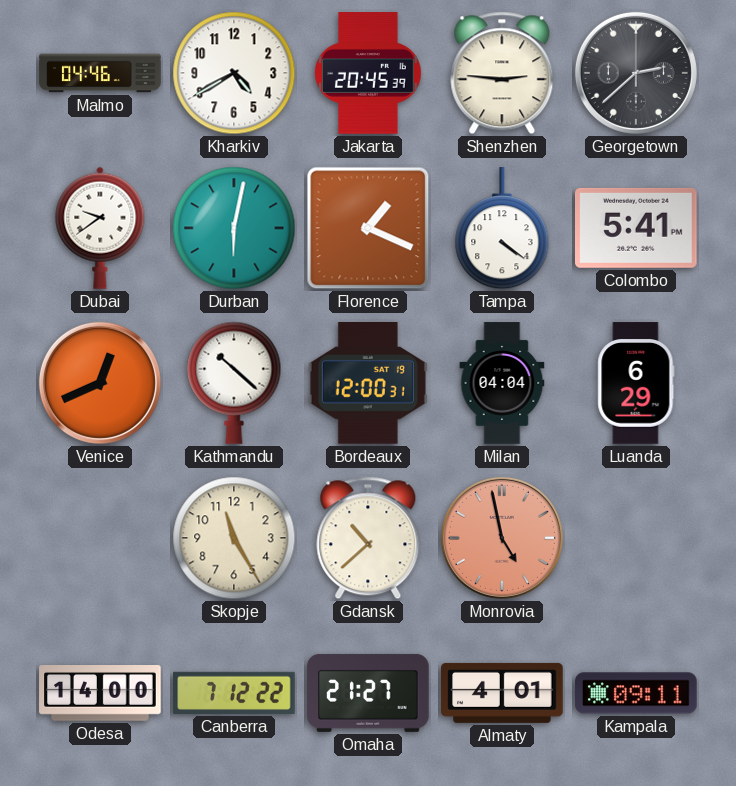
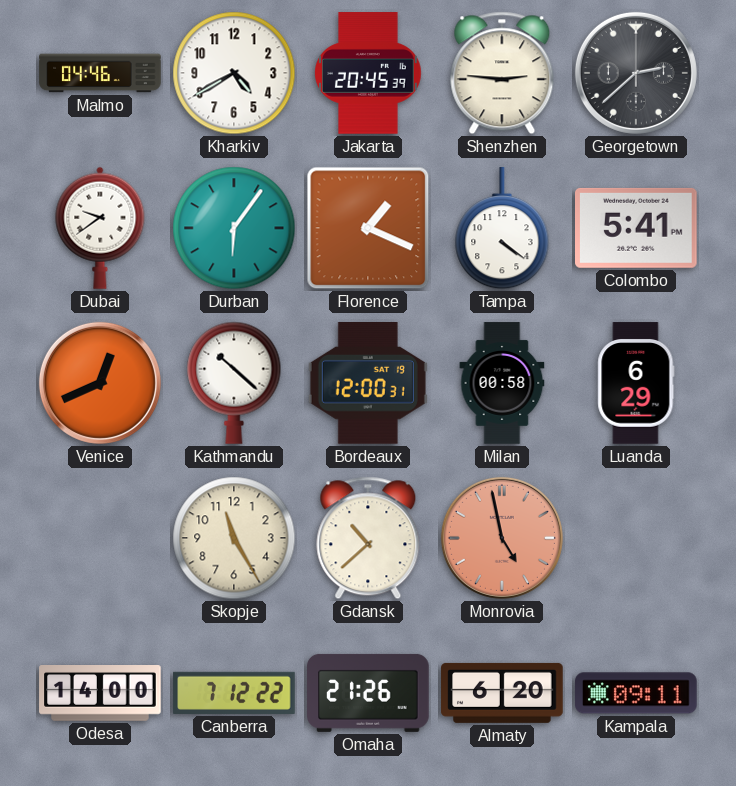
Durban: 6:02 -> 6:06
Milan: 04:04 -> 00:58
Omaha: 21:27 -> 21:26
Almaty: 4:01 -> 6:20
